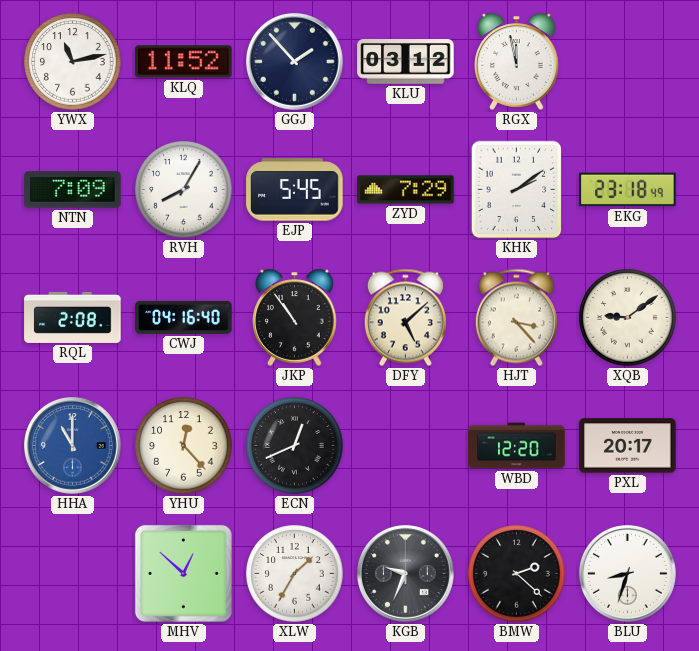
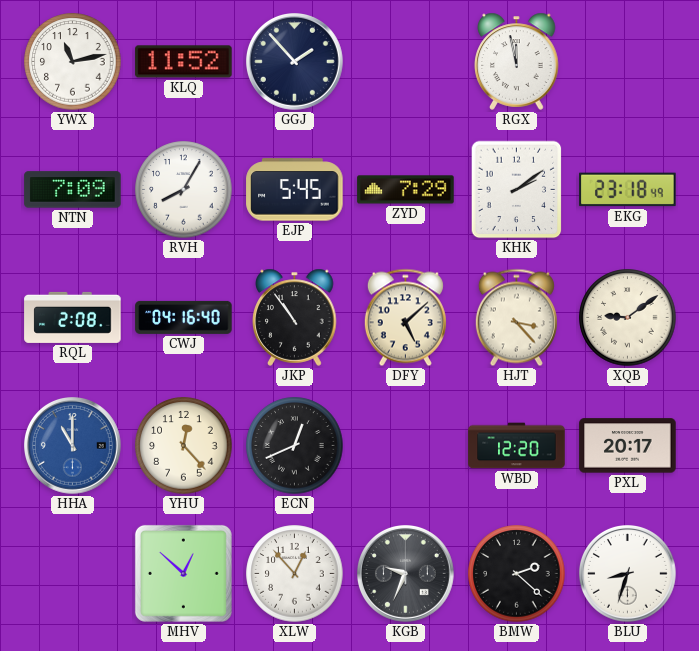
KLU: 03:12 -> none
XLW: 1:35 -> 12:53
